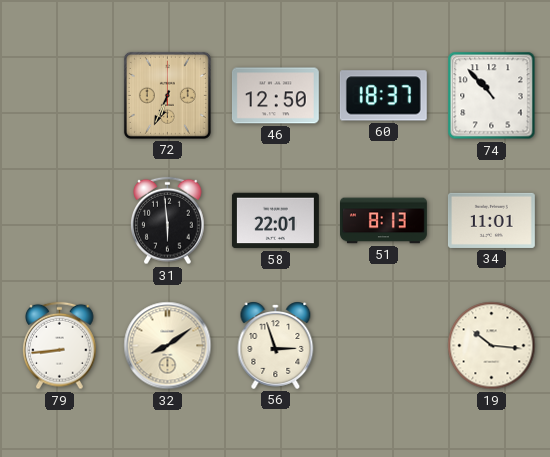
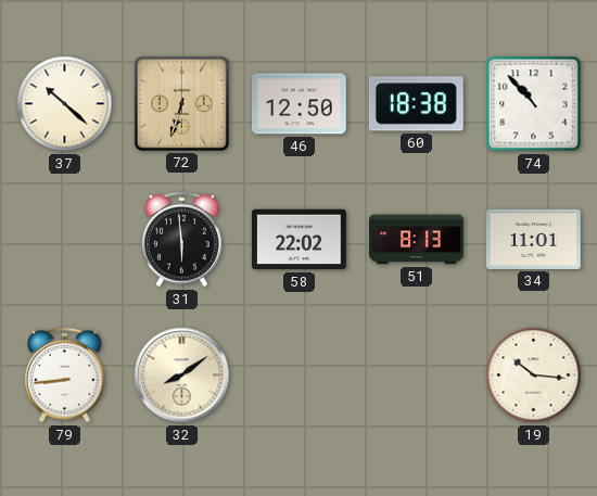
37: none -> 10:22
72: 6:34 -> 6:33
60: 18:37 -> 18:38
58: 22:01 -> 22:02
56: 2:57 -> none
